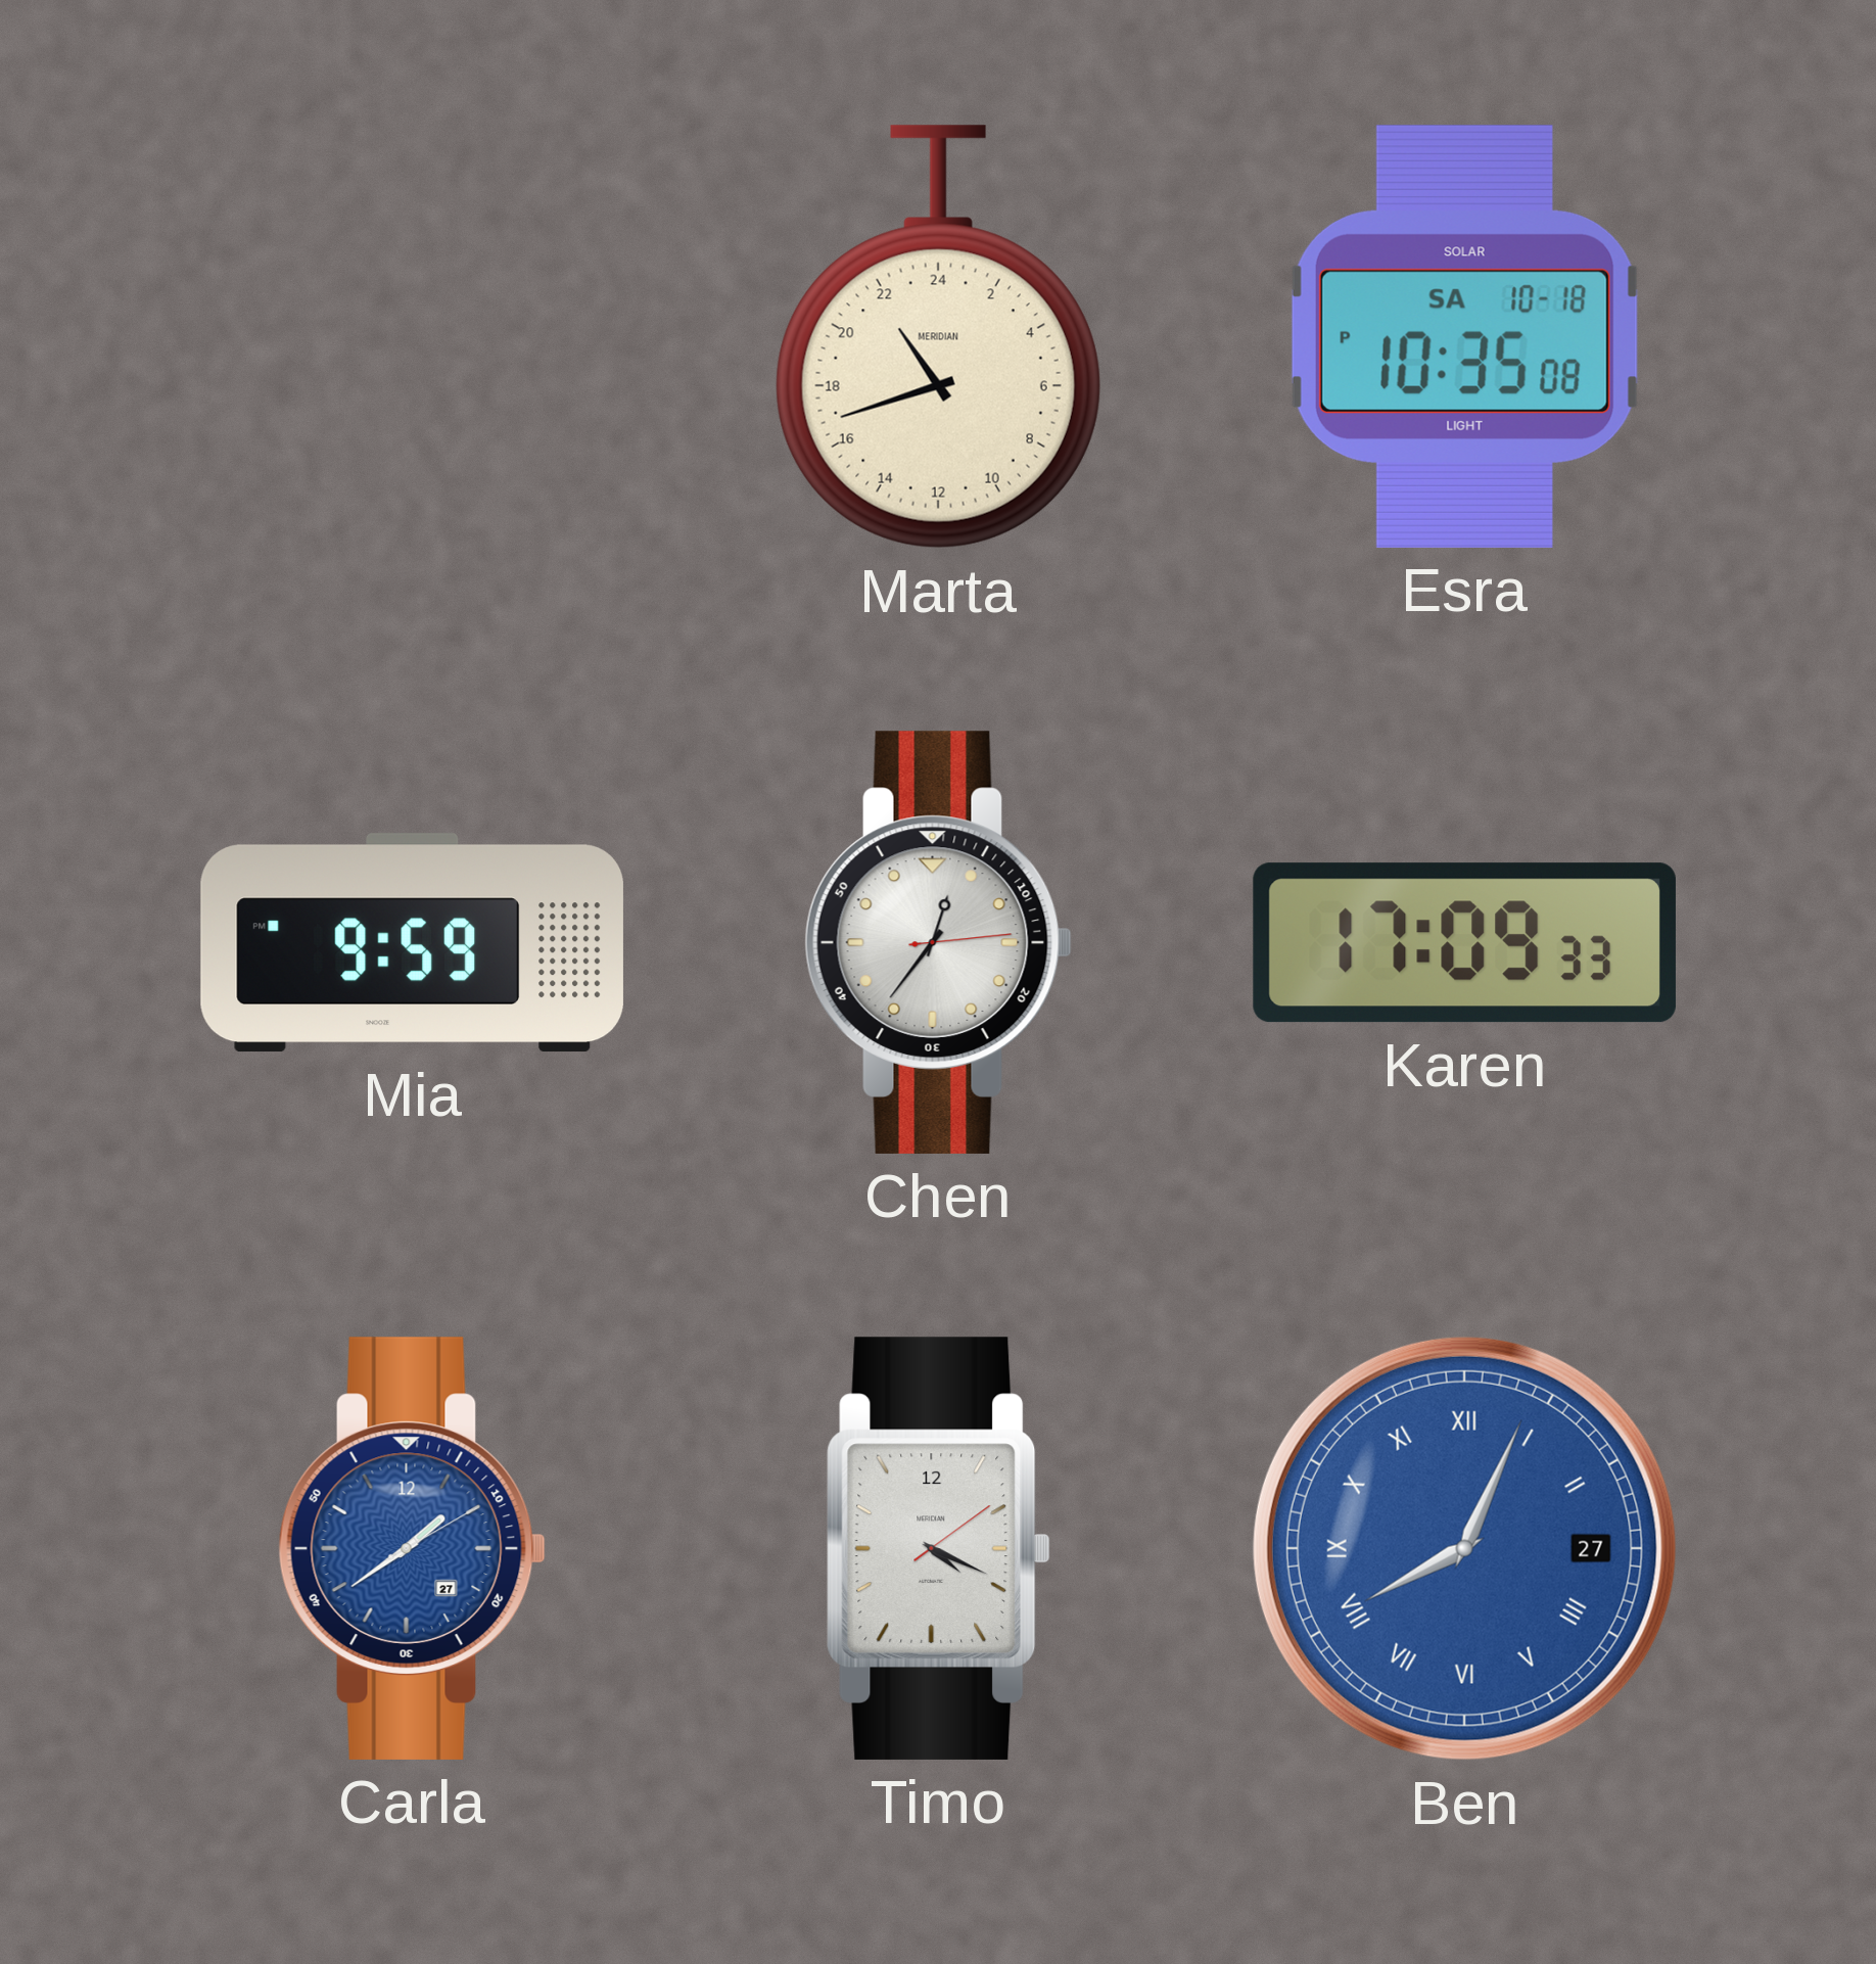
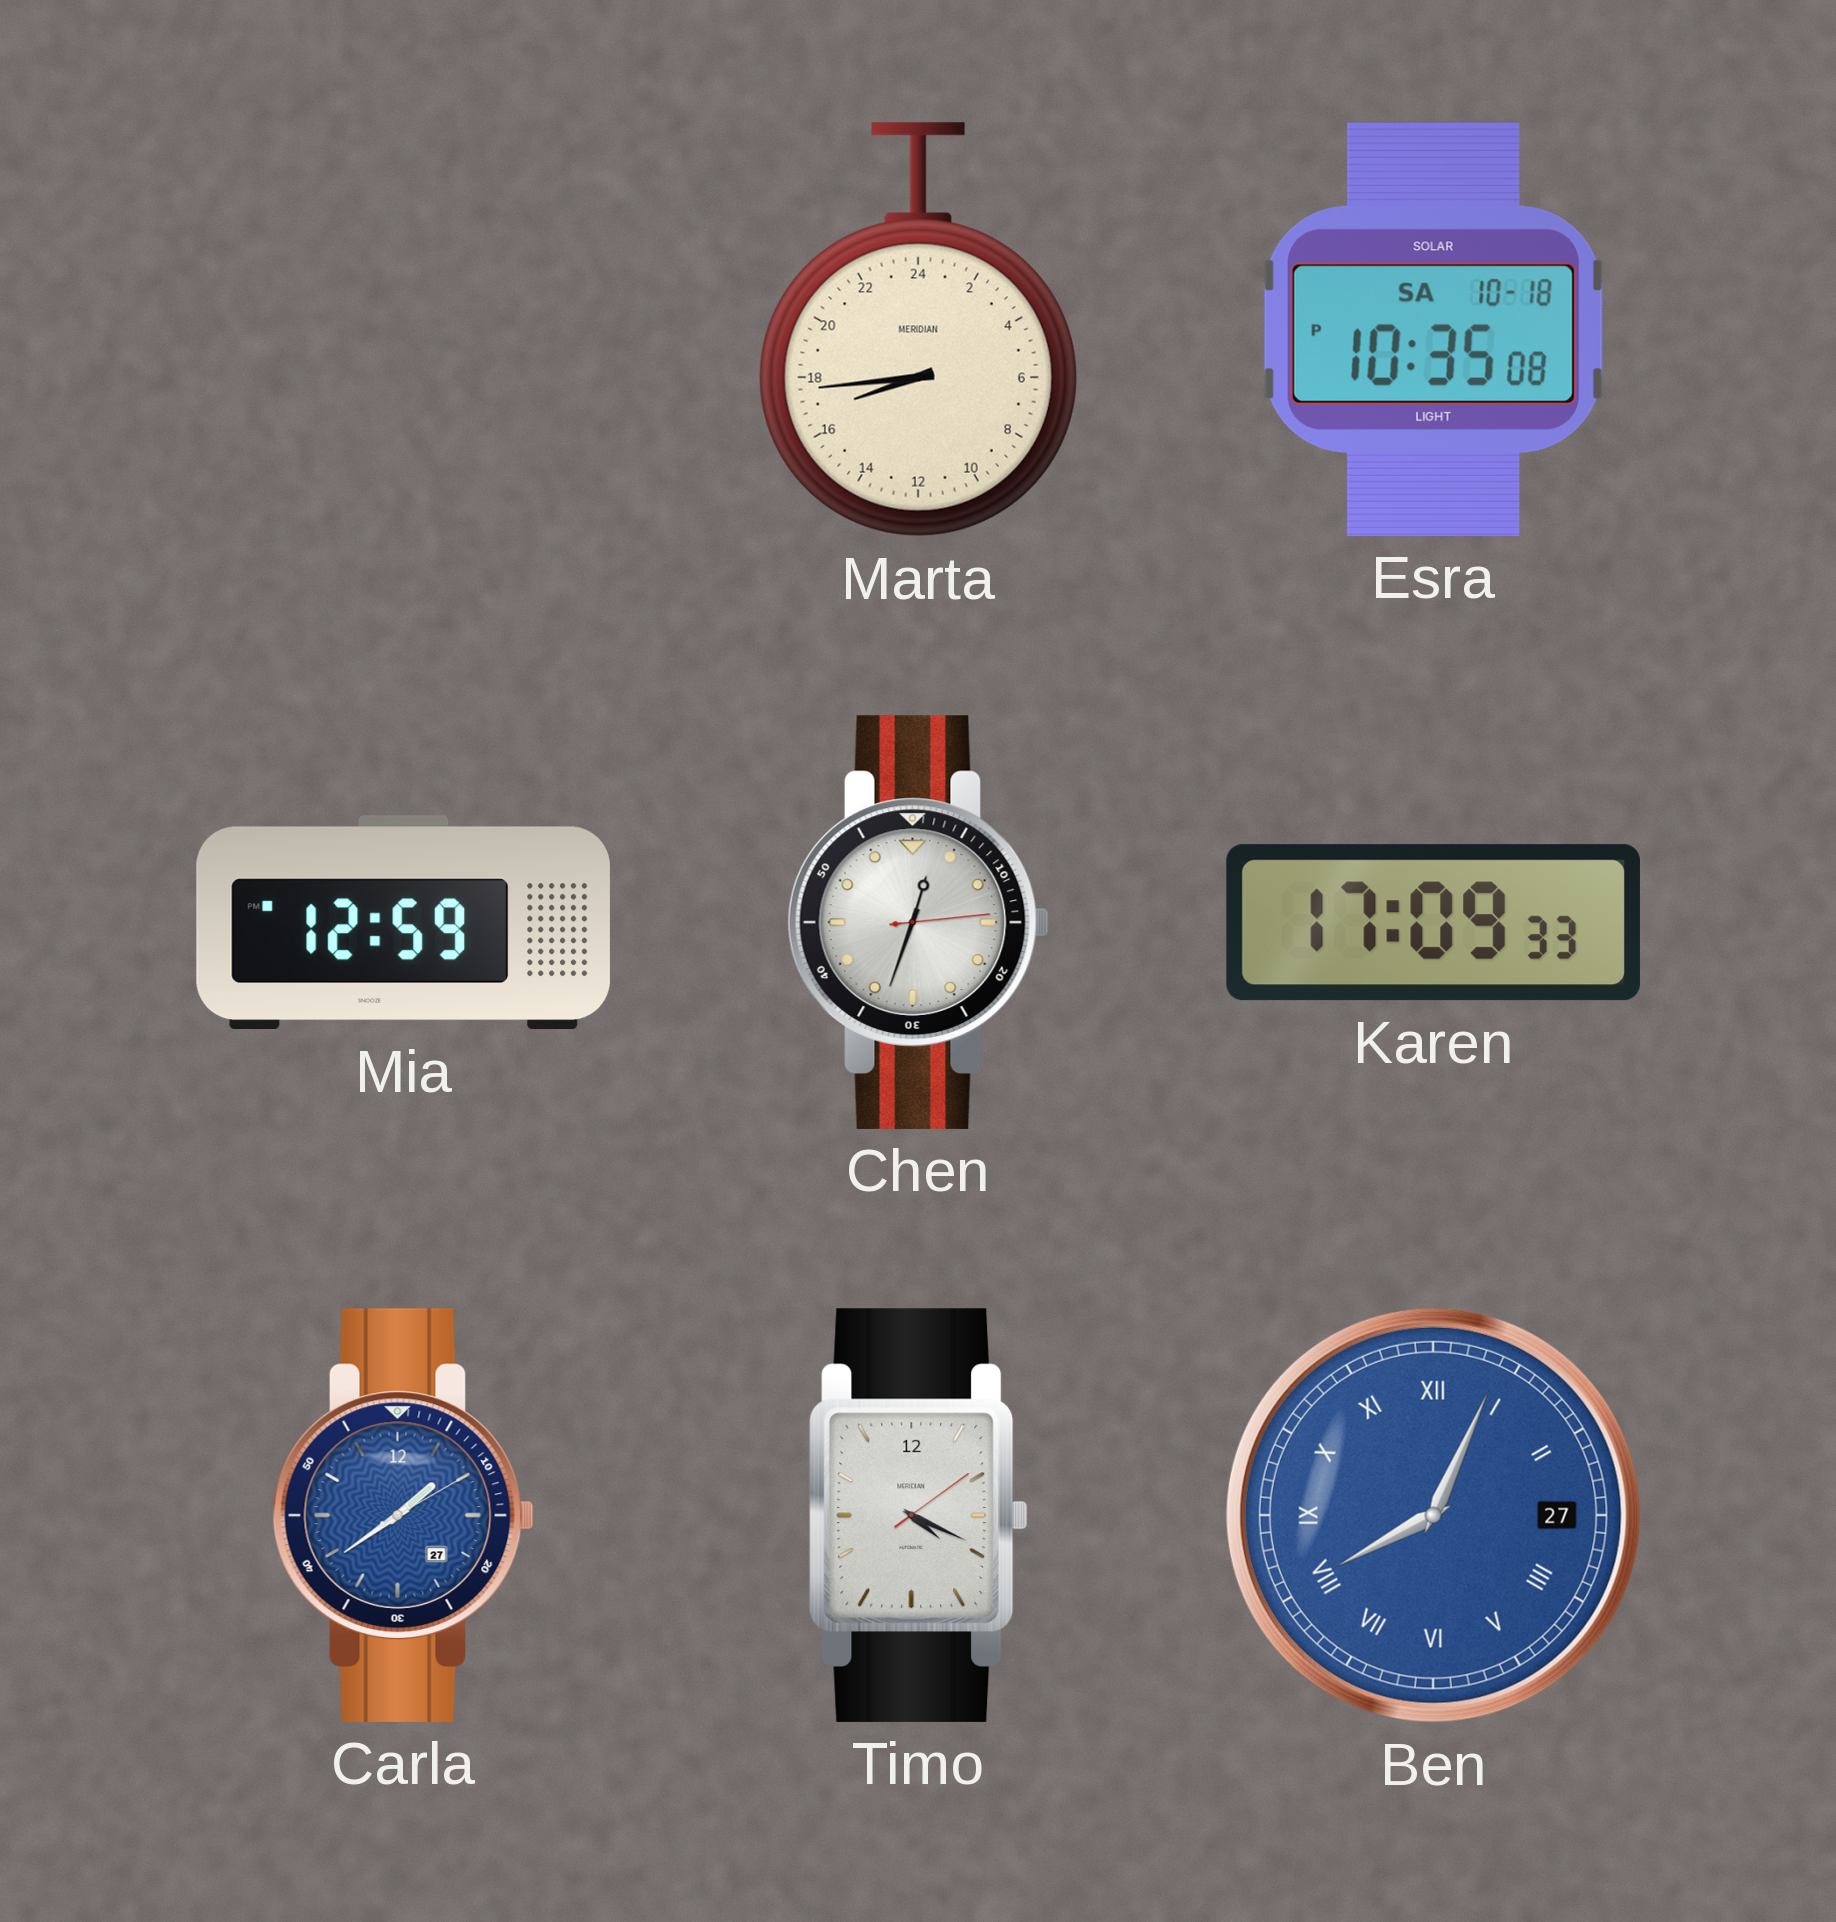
Marta: 21:42 -> 16:44
Mia: 9:59 -> 12:59
Chen: 12:36 -> 12:33
